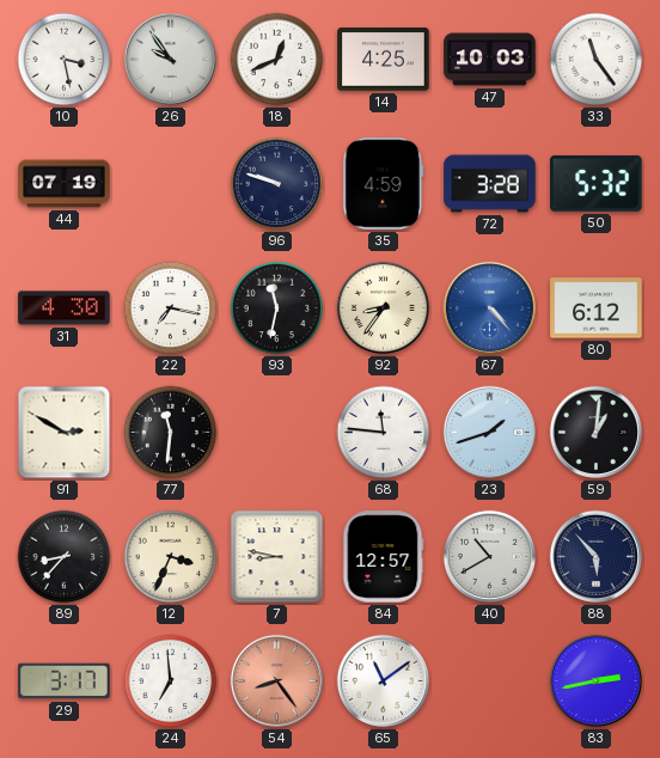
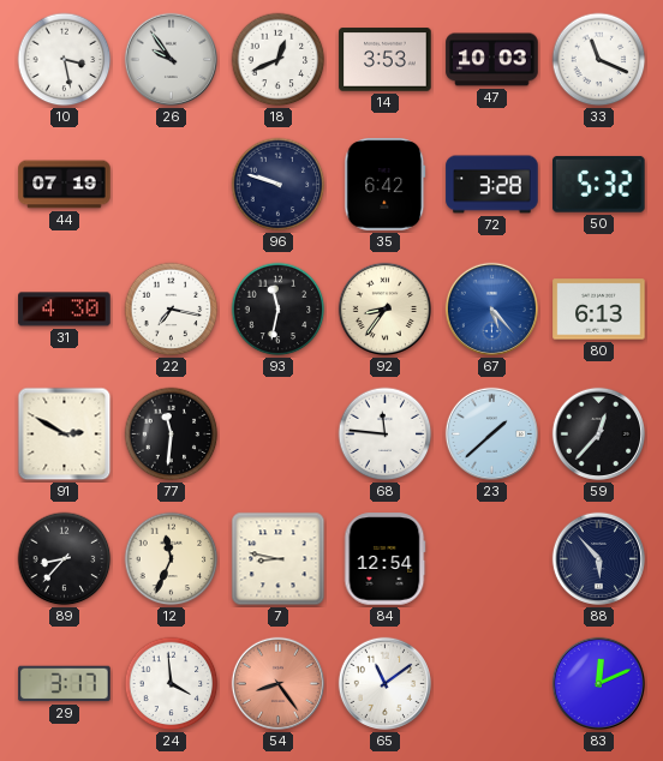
14: 4:25 -> 3:53
33: 11:24 -> 11:19
35: 4:59 -> 6:42
67: 4:23 -> 5:23
80: 6:12 -> 6:13
23: 1:42 -> 1:38
59: 1:01 -> 12:37
12: 3:34 -> 11:34
84: 12:57 -> 12:54
40: 10:40 -> none
24: 6:59 -> 3:59
83: 2:43 -> 12:11
